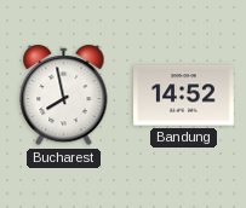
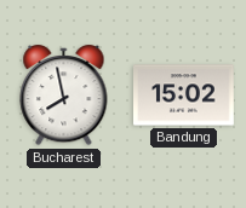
Bandung: 14:52 -> 15:02
